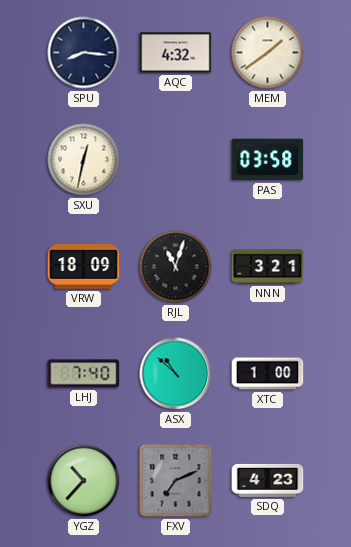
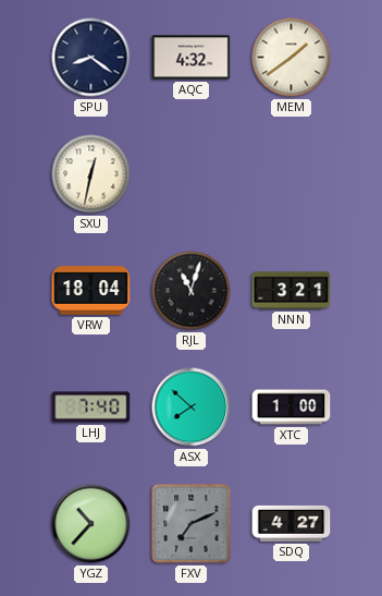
SPU: 8:16 -> 8:21
PAS: 03:58 -> none
VRW: 18:09 -> 18:04
ASX: 10:52 -> 7:52
SDQ: 4:23 -> 4:27
